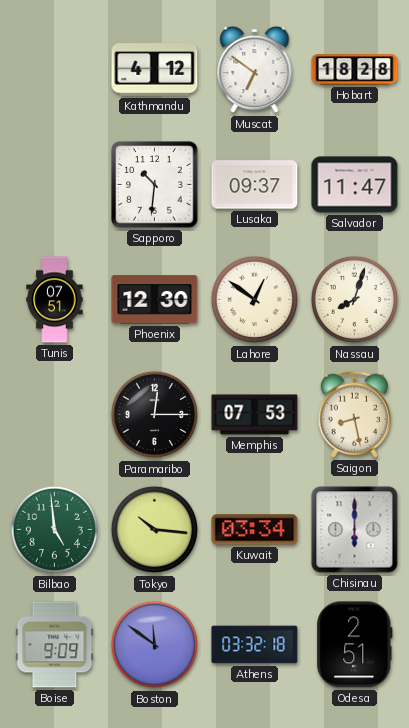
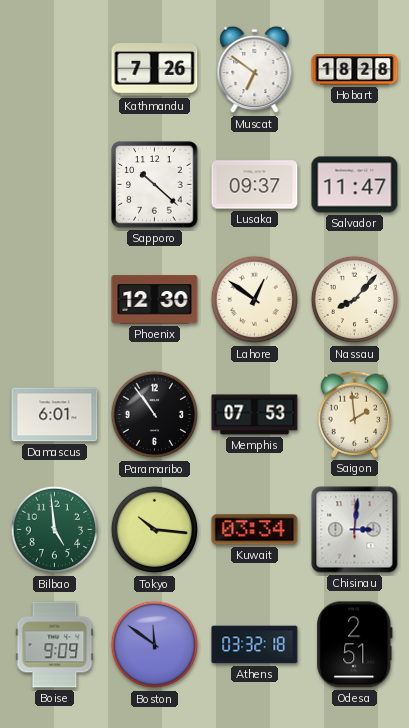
Kathmandu: 4:12 -> 7:26
Sapporo: 10:31 -> 10:22
Tunis: 07:51 -> none
Nassau: 8:03 -> 8:07
Damascus: none -> 6:01
Paramaribo: 12:15 -> 10:54
Saigon: 8:28 -> 1:59
Chisinau: 6:00 -> 3:01
